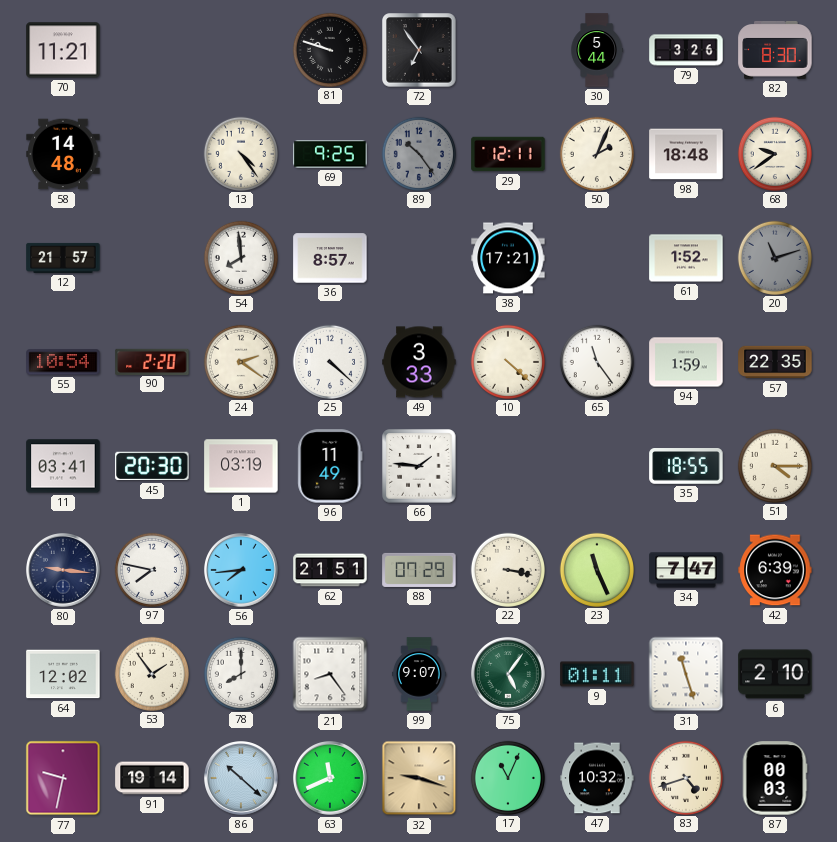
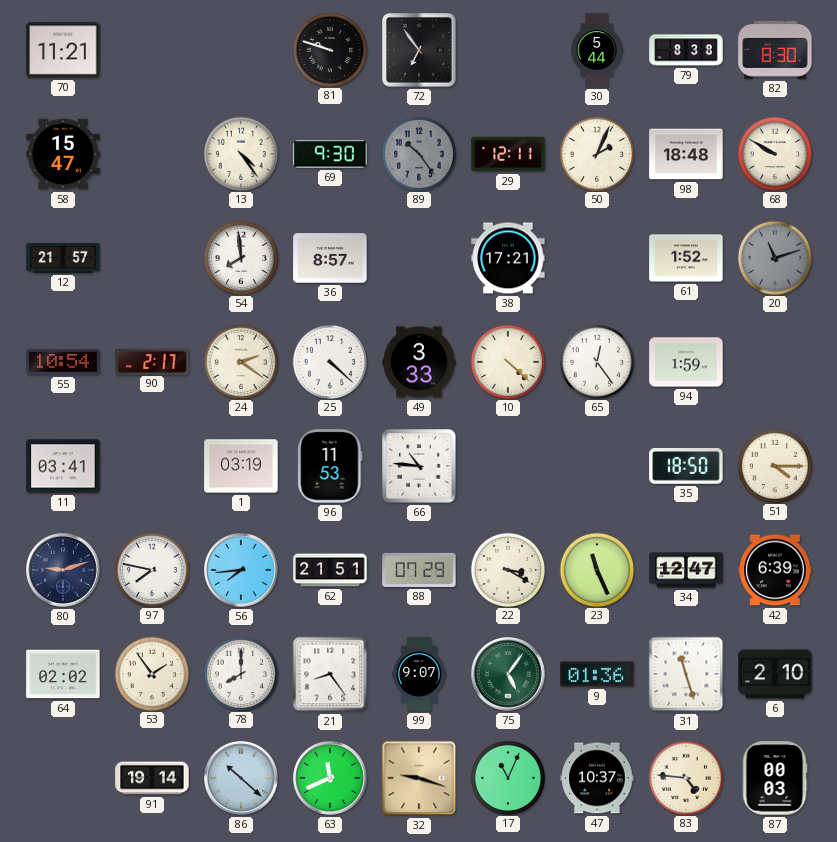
79: 3:26 -> 8:38
58: 14:48 -> 15:47
69: 9:25 -> 9:30
68: 9:39 -> 9:50
90: 2:20 -> 2:17
65: 11:24 -> 12:24
57: 22:35 -> none
45: 20:30 -> none
96: 11:49 -> 11:53
66: 1:46 -> 10:46
35: 18:55 -> 18:50
80: 9:16 -> 9:12
22: 3:17 -> 3:20
34: 7:47 -> 12:47
64: 12:02 -> 02:02
9: 01:11 -> 01:36
77: 9:32 -> none
47: 10:32 -> 10:37
83: 4:42 -> 4:46
